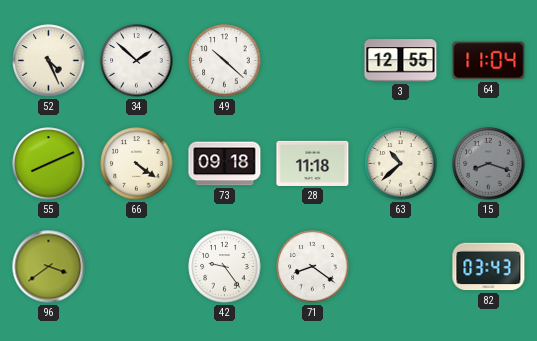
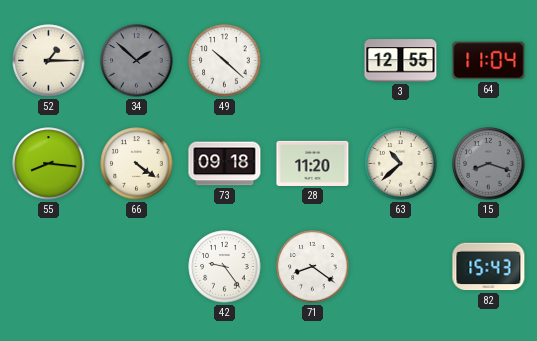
52: 4:26 -> 1:15
34 dial: white -> grey
55: 8:11 -> 8:16
28: 11:18 -> 11:20
96: 3:39 -> none
82: 03:43 -> 15:43
